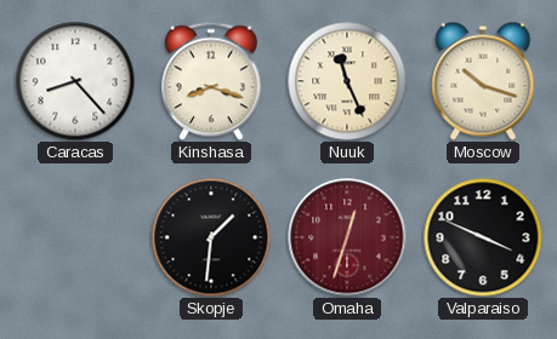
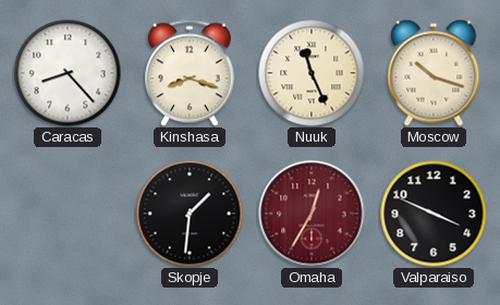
Omaha: 12:33 -> 12:35
